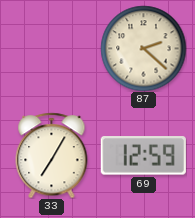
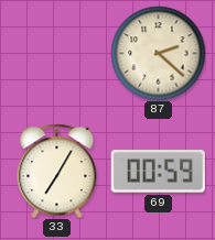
69: 12:59 -> 00:59
